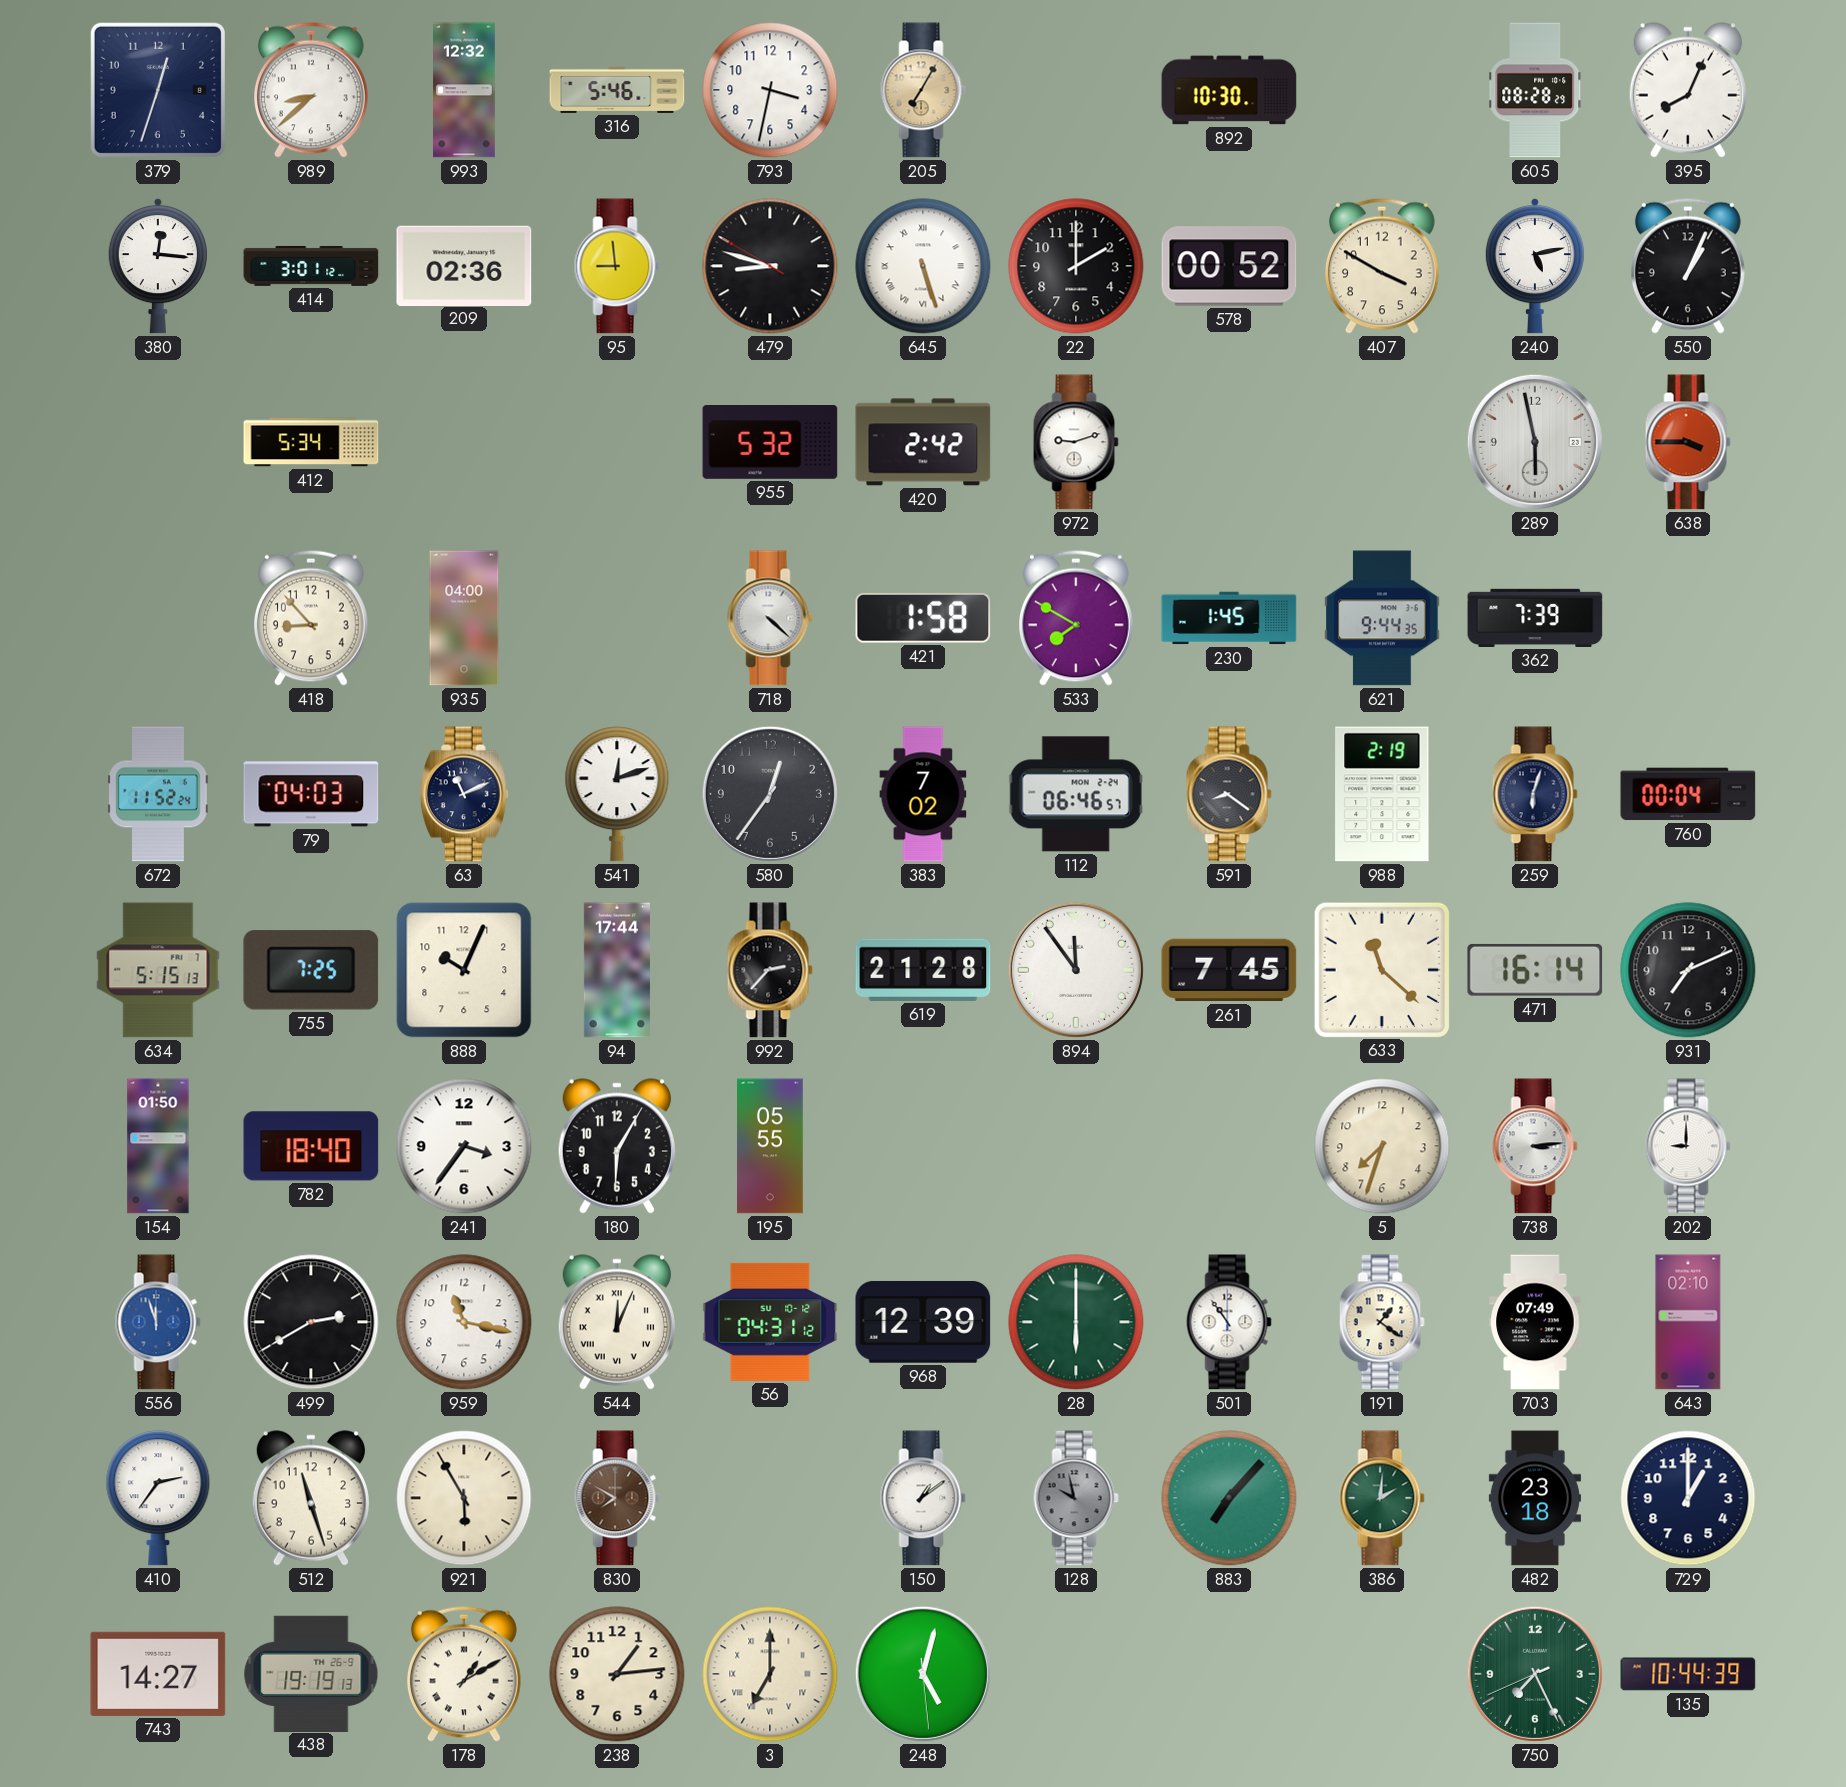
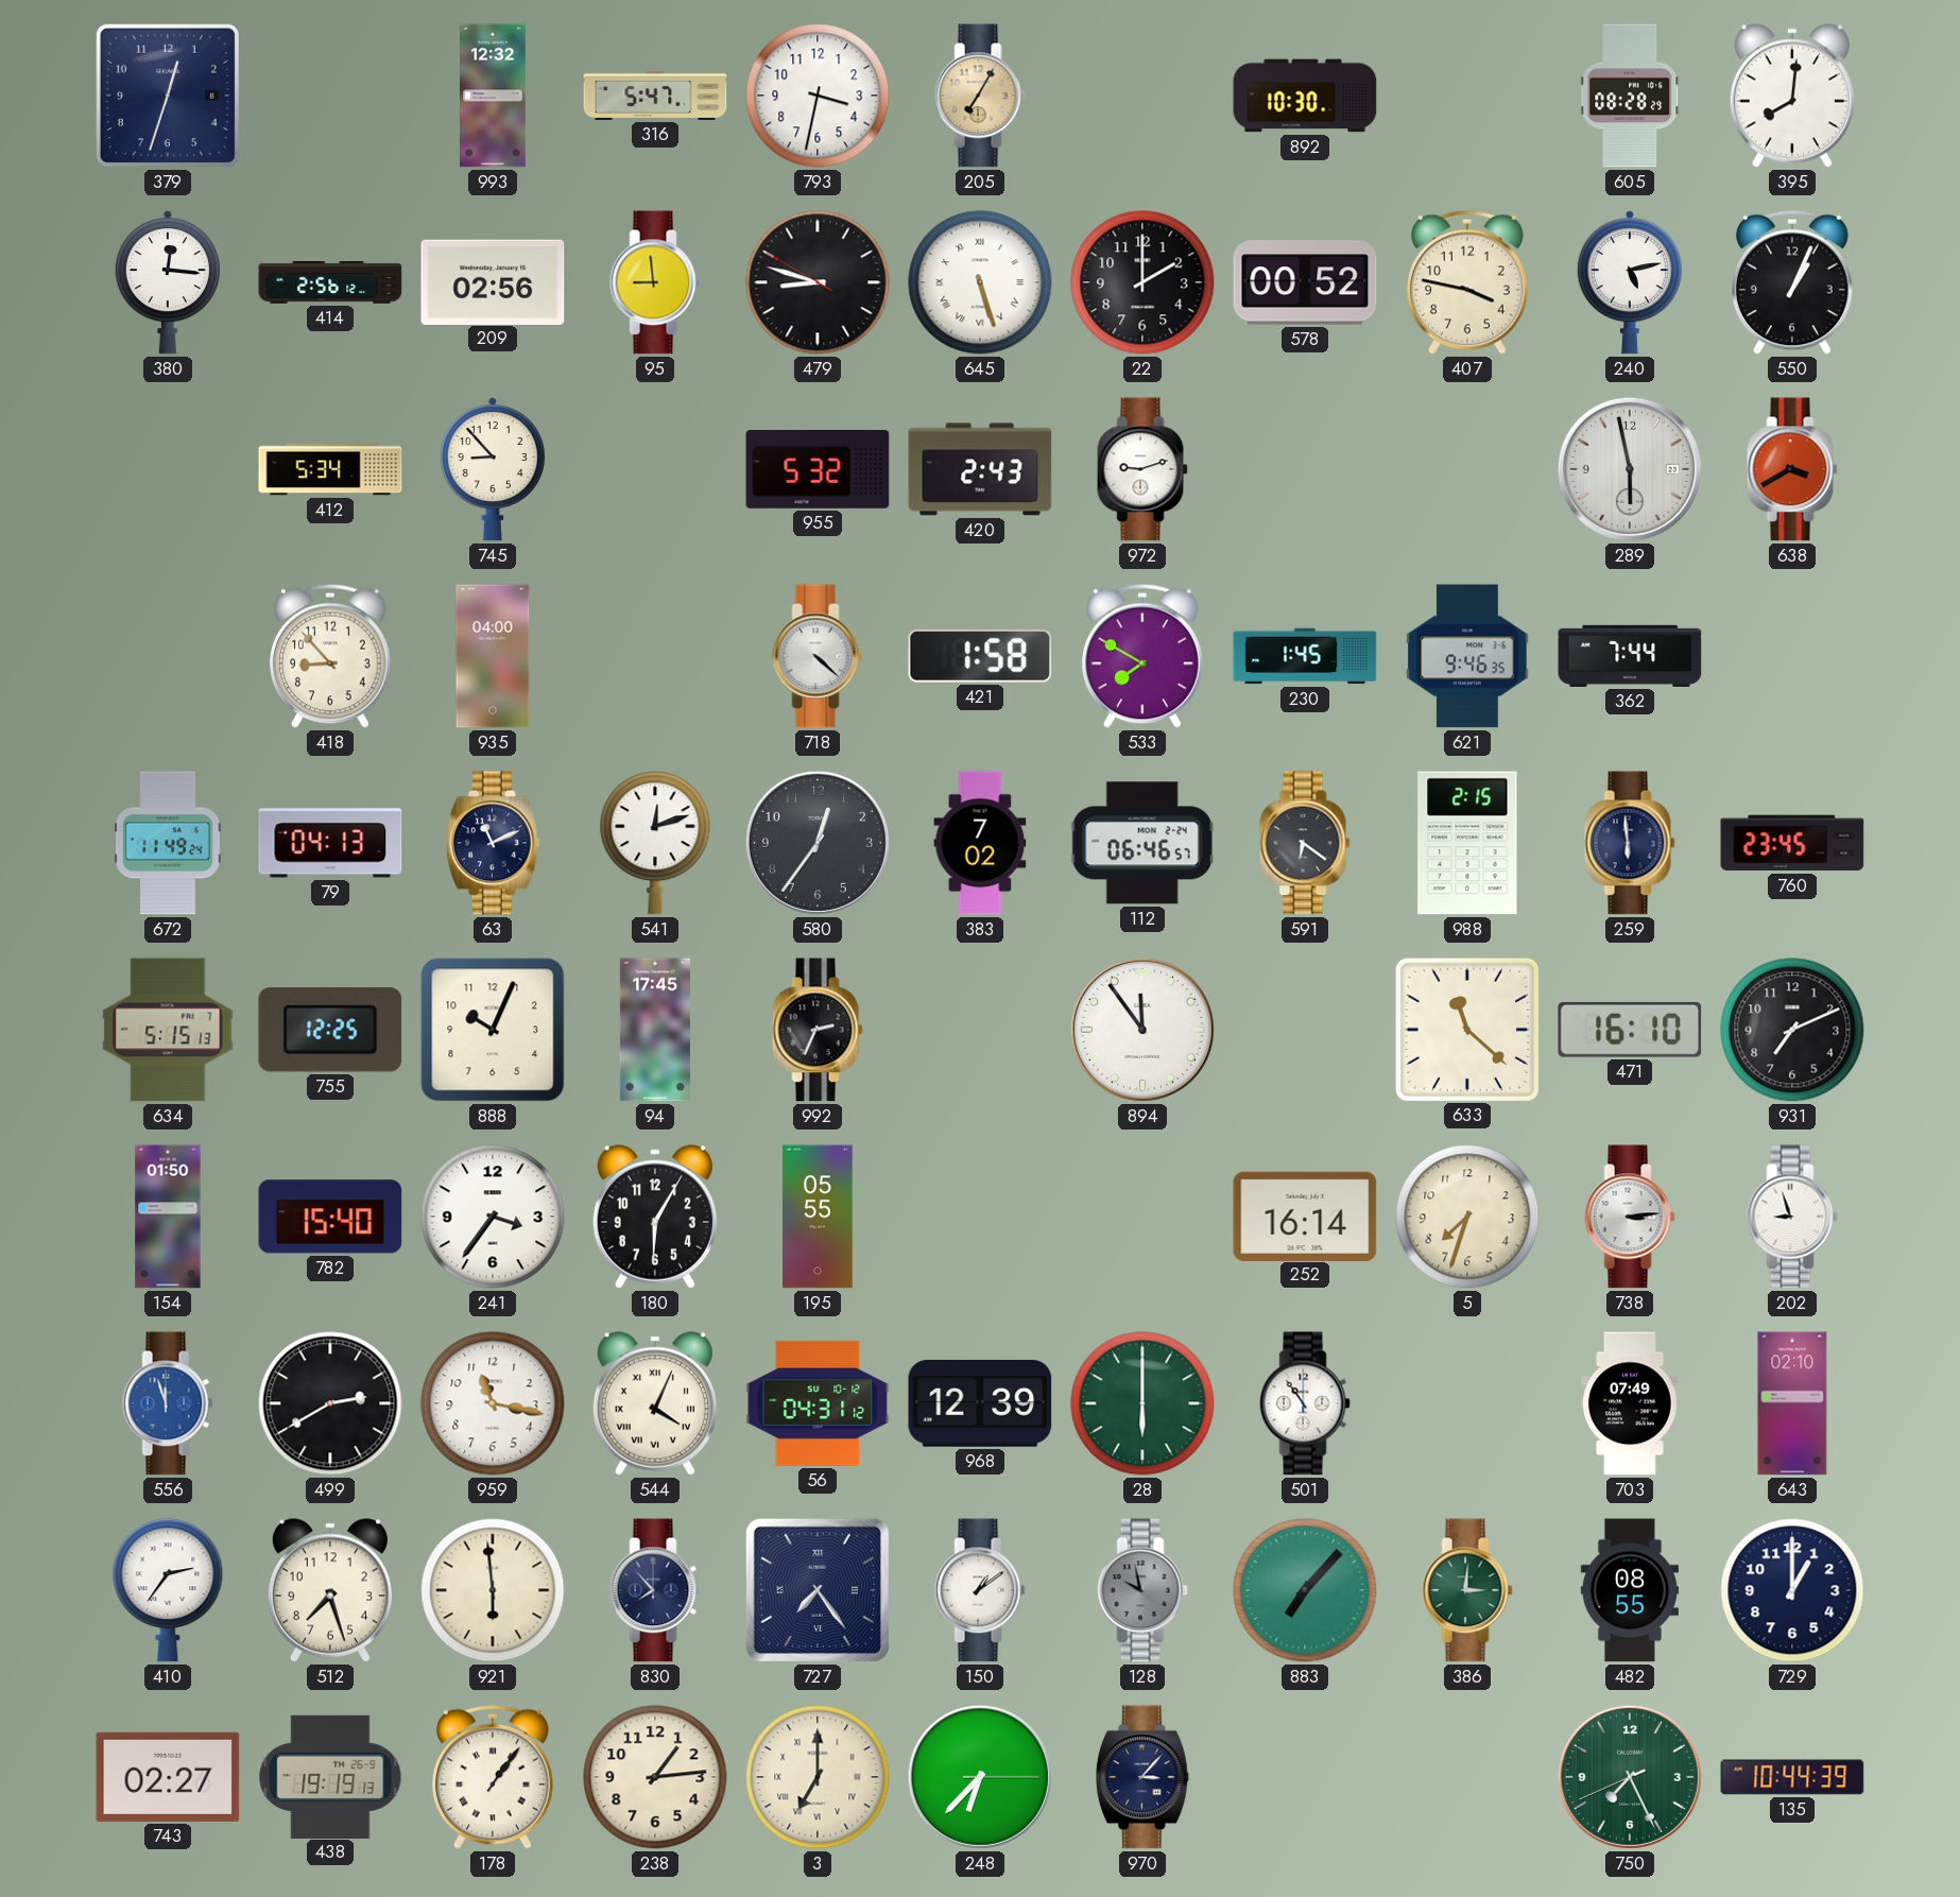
989: 8:38 -> none
316: 5:46 -> 5:47
395: 8:04 -> 8:01
414: 3:01 -> 2:56
209: 02:36 -> 02:56
407: 3:50 -> 3:47
745: none -> 8:53
420: 2:42 -> 2:43
638: 3:45 -> 3:40
621: 9:44 -> 9:46
362: 7:39 -> 7:44
672: 11:52 -> 11:49
79: 04:03 -> 04:13
591: 8:21 -> 6:21
988: 2:19 -> 2:15
259: 6:03 -> 5:59
760: 00:04 -> 23:45
755: 7:25 -> 12:25
94: 17:44 -> 17:45
992: 2:37 -> 2:34
619: 21:28 -> none
261: 7:45 -> none
471: 16:14 -> 16:10
782: 18:40 -> 15:40
252: none -> 16:14
202: 9:00 -> 8:57
544: 12:04 -> 4:04
191: 1:21 -> none
512: 11:27 -> 7:27
921: 5:55 -> 5:59
830: 7:50 -> 7:53
830 dial: brown -> navy
727: none -> 7:24
386: 2:01 -> 3:01
482: 23:18 -> 08:55
743: 14:27 -> 02:27
178: 1:10 -> 1:06
248: 5:02 -> 6:37
970: none -> 3:07
